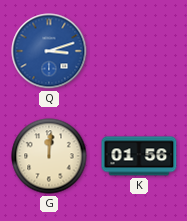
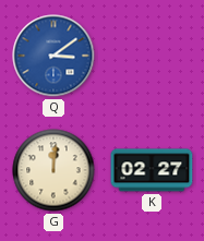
Q: 3:12 -> 3:09
K: 01:56 -> 02:27
